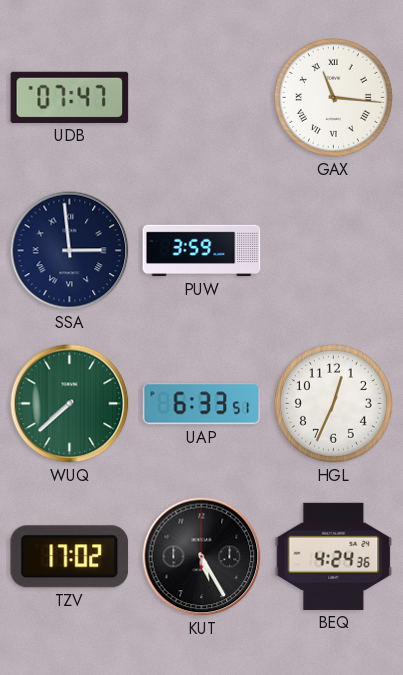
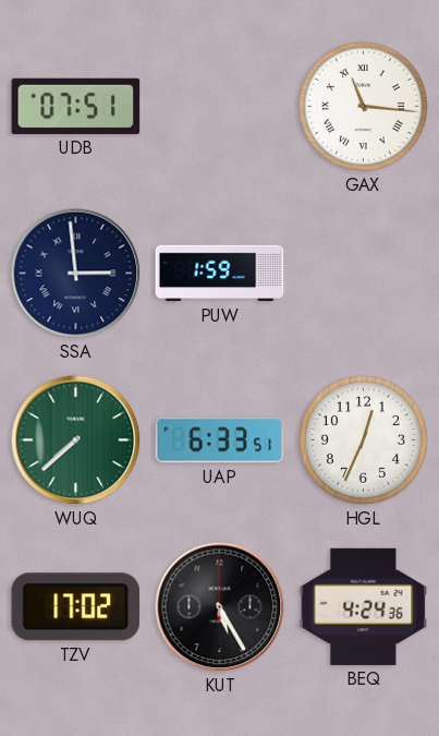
UDB: 07:47 -> 07:51
PUW: 3:59 -> 1:59
